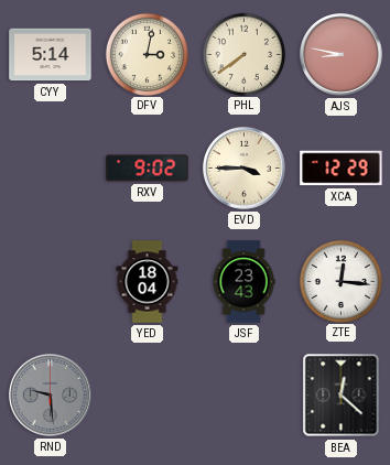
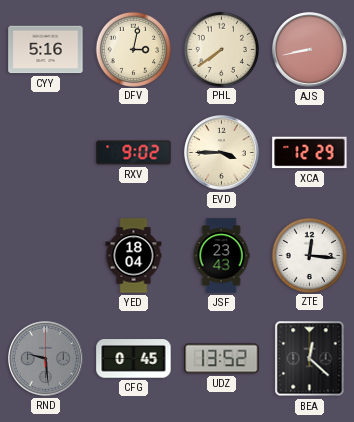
CYY: 5:14 -> 5:16
AJS: 8:47 -> 8:43
CFG: none -> 0:45
UDZ: none -> 13:52
